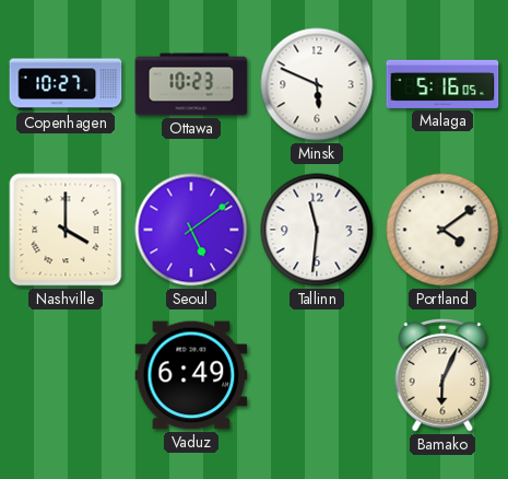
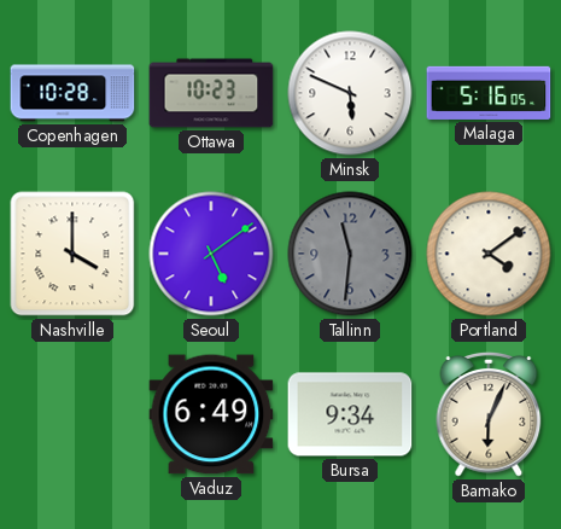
Copenhagen: 10:27 -> 10:28
Tallinn dial: white -> grey
Bursa: none -> 9:34
